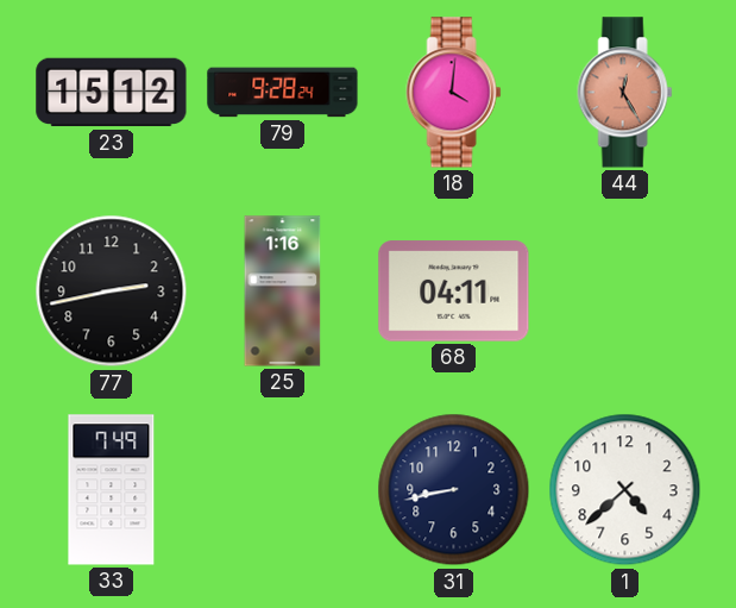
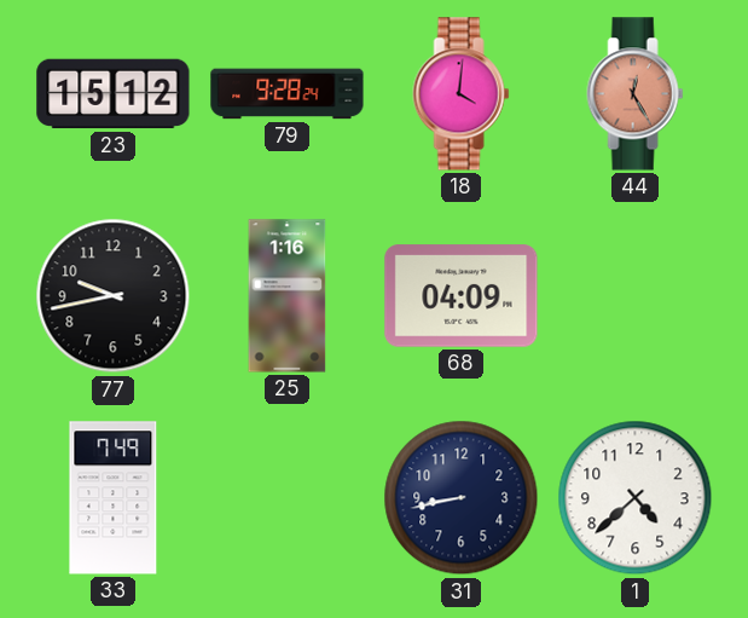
77: 2:43 -> 9:43
68: 04:11 -> 04:09
